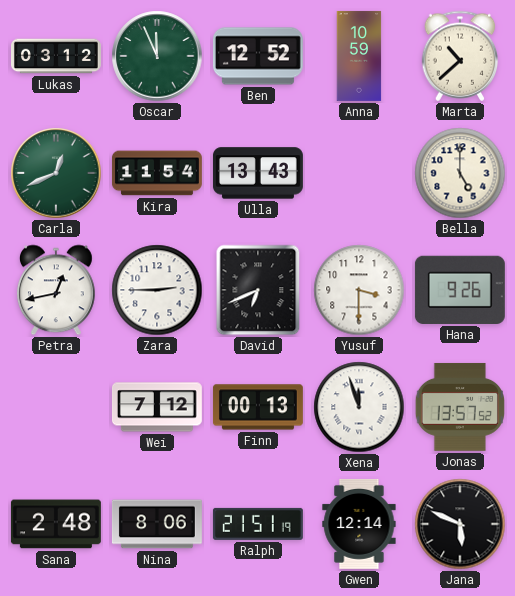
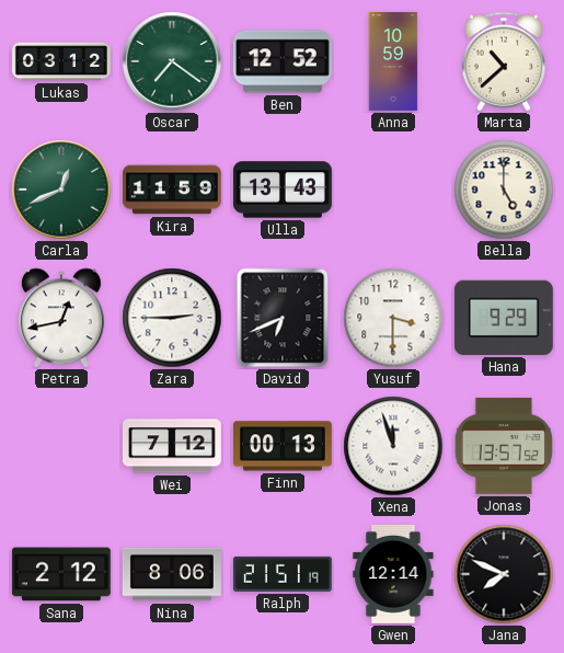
Oscar: 11:56 -> 7:21
Kira: 11:54 -> 11:59
Hana: 9:26 -> 9:29
Sana: 2:48 -> 2:12
Jana: 5:49 -> 7:49
